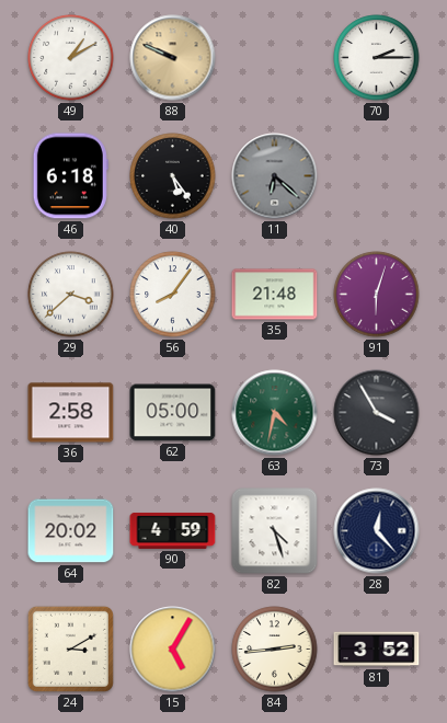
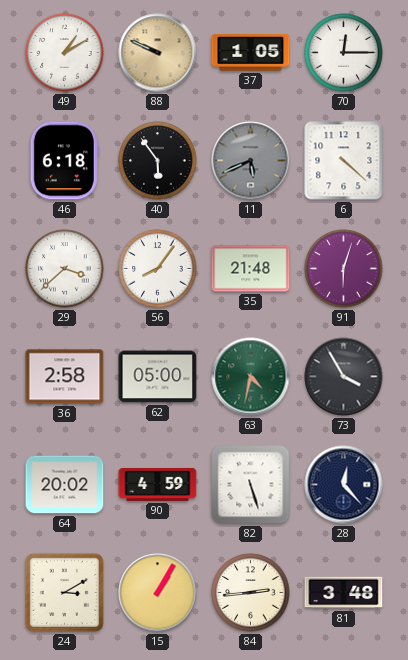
37: none -> 1:05
70: 2:15 -> 12:15
40: 5:24 -> 5:54
11: 6:22 -> 5:41
6: none -> 4:22
82: 4:27 -> 5:27
15: 5:05 -> 1:05
81: 3:52 -> 3:48
